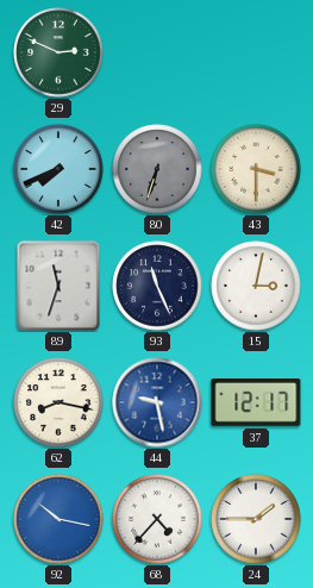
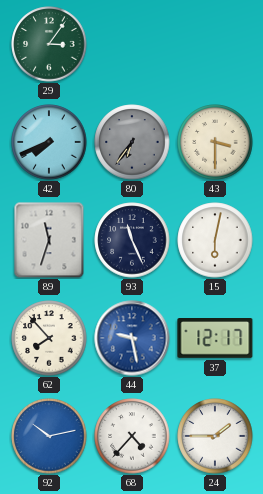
29: 2:49 -> 3:06
80: 6:33 -> 6:36
15: 3:02 -> 6:02
62: 8:17 -> 7:53
92: 10:17 -> 10:13
